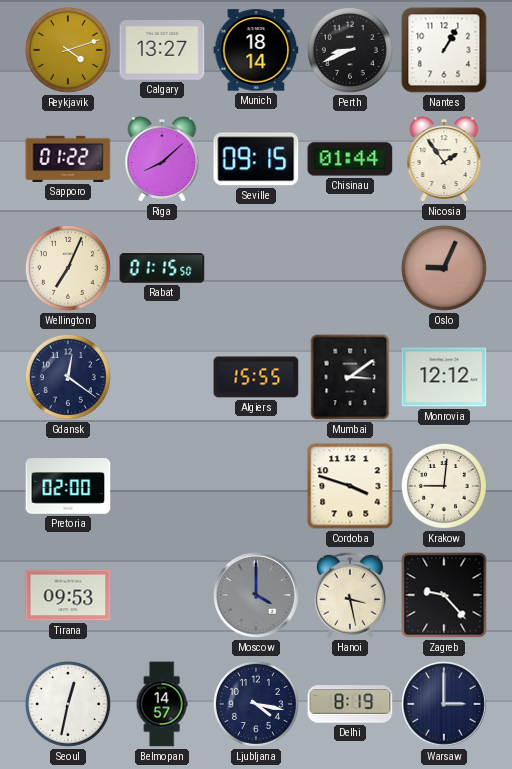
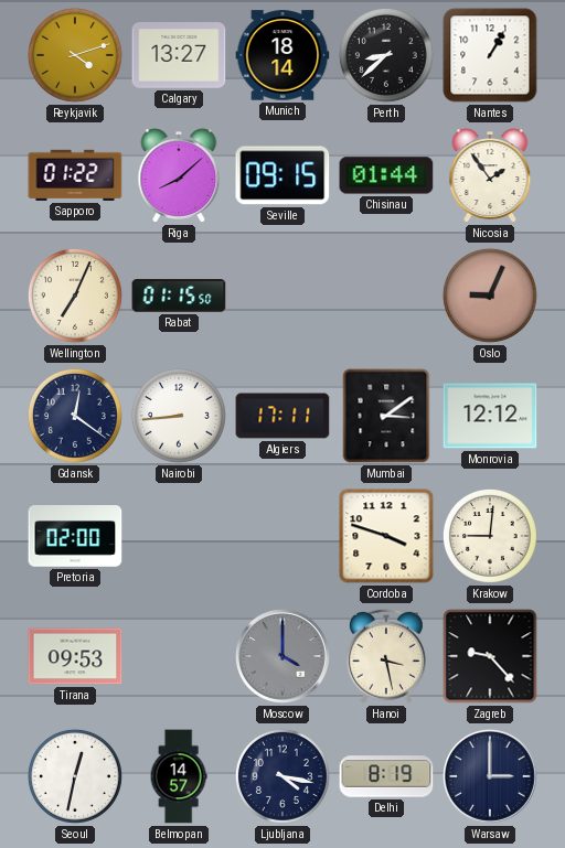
Perth: 8:41 -> 8:38
Nairobi: none -> 8:44
Algiers: 15:55 -> 17:11
